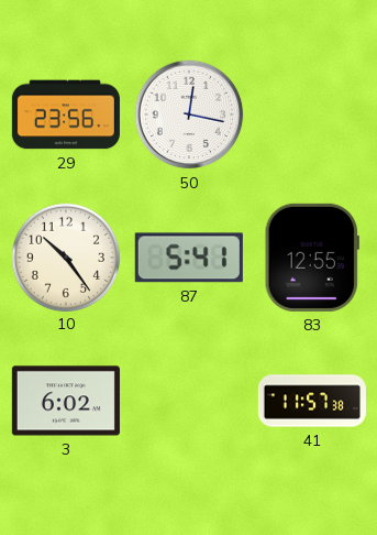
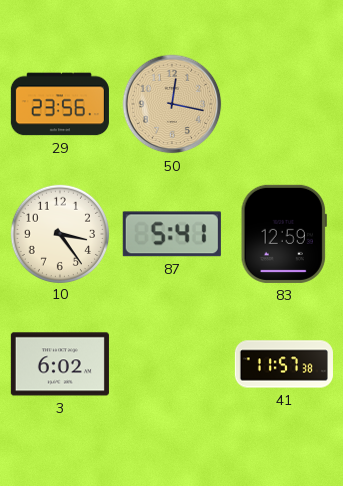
50 dial: white -> champagne
10: 10:24 -> 3:24
83: 12:55 -> 12:59
